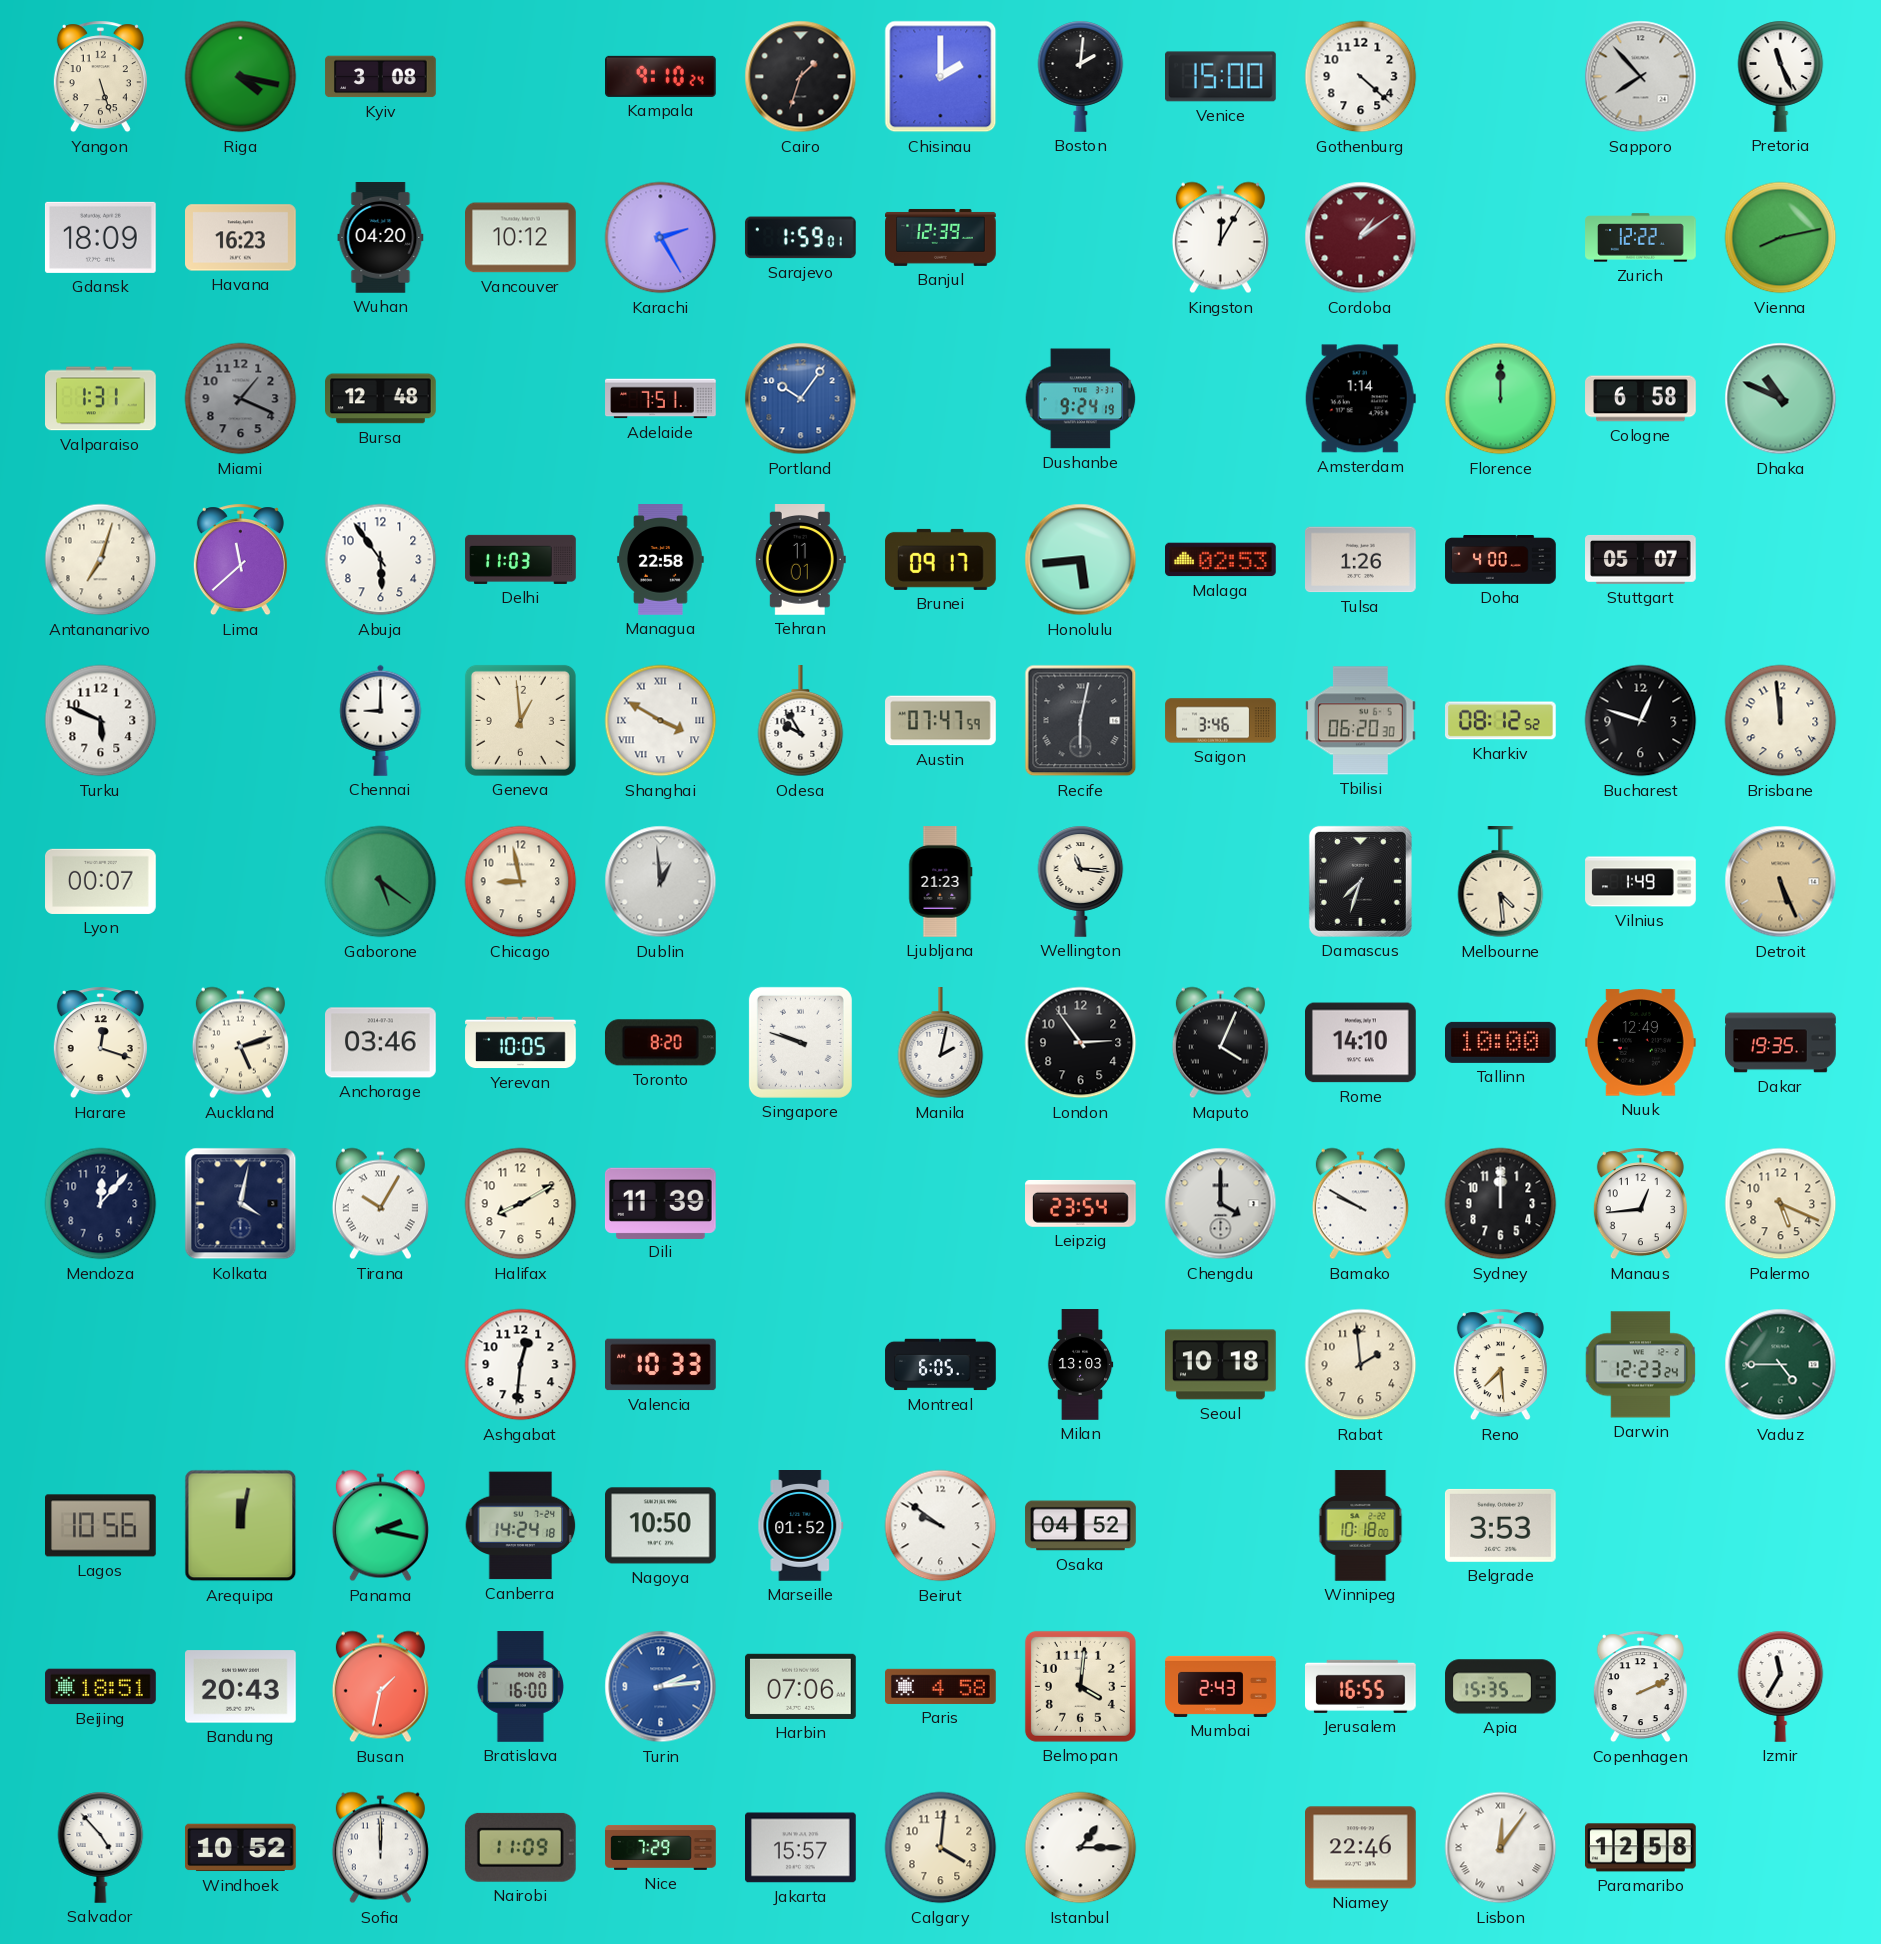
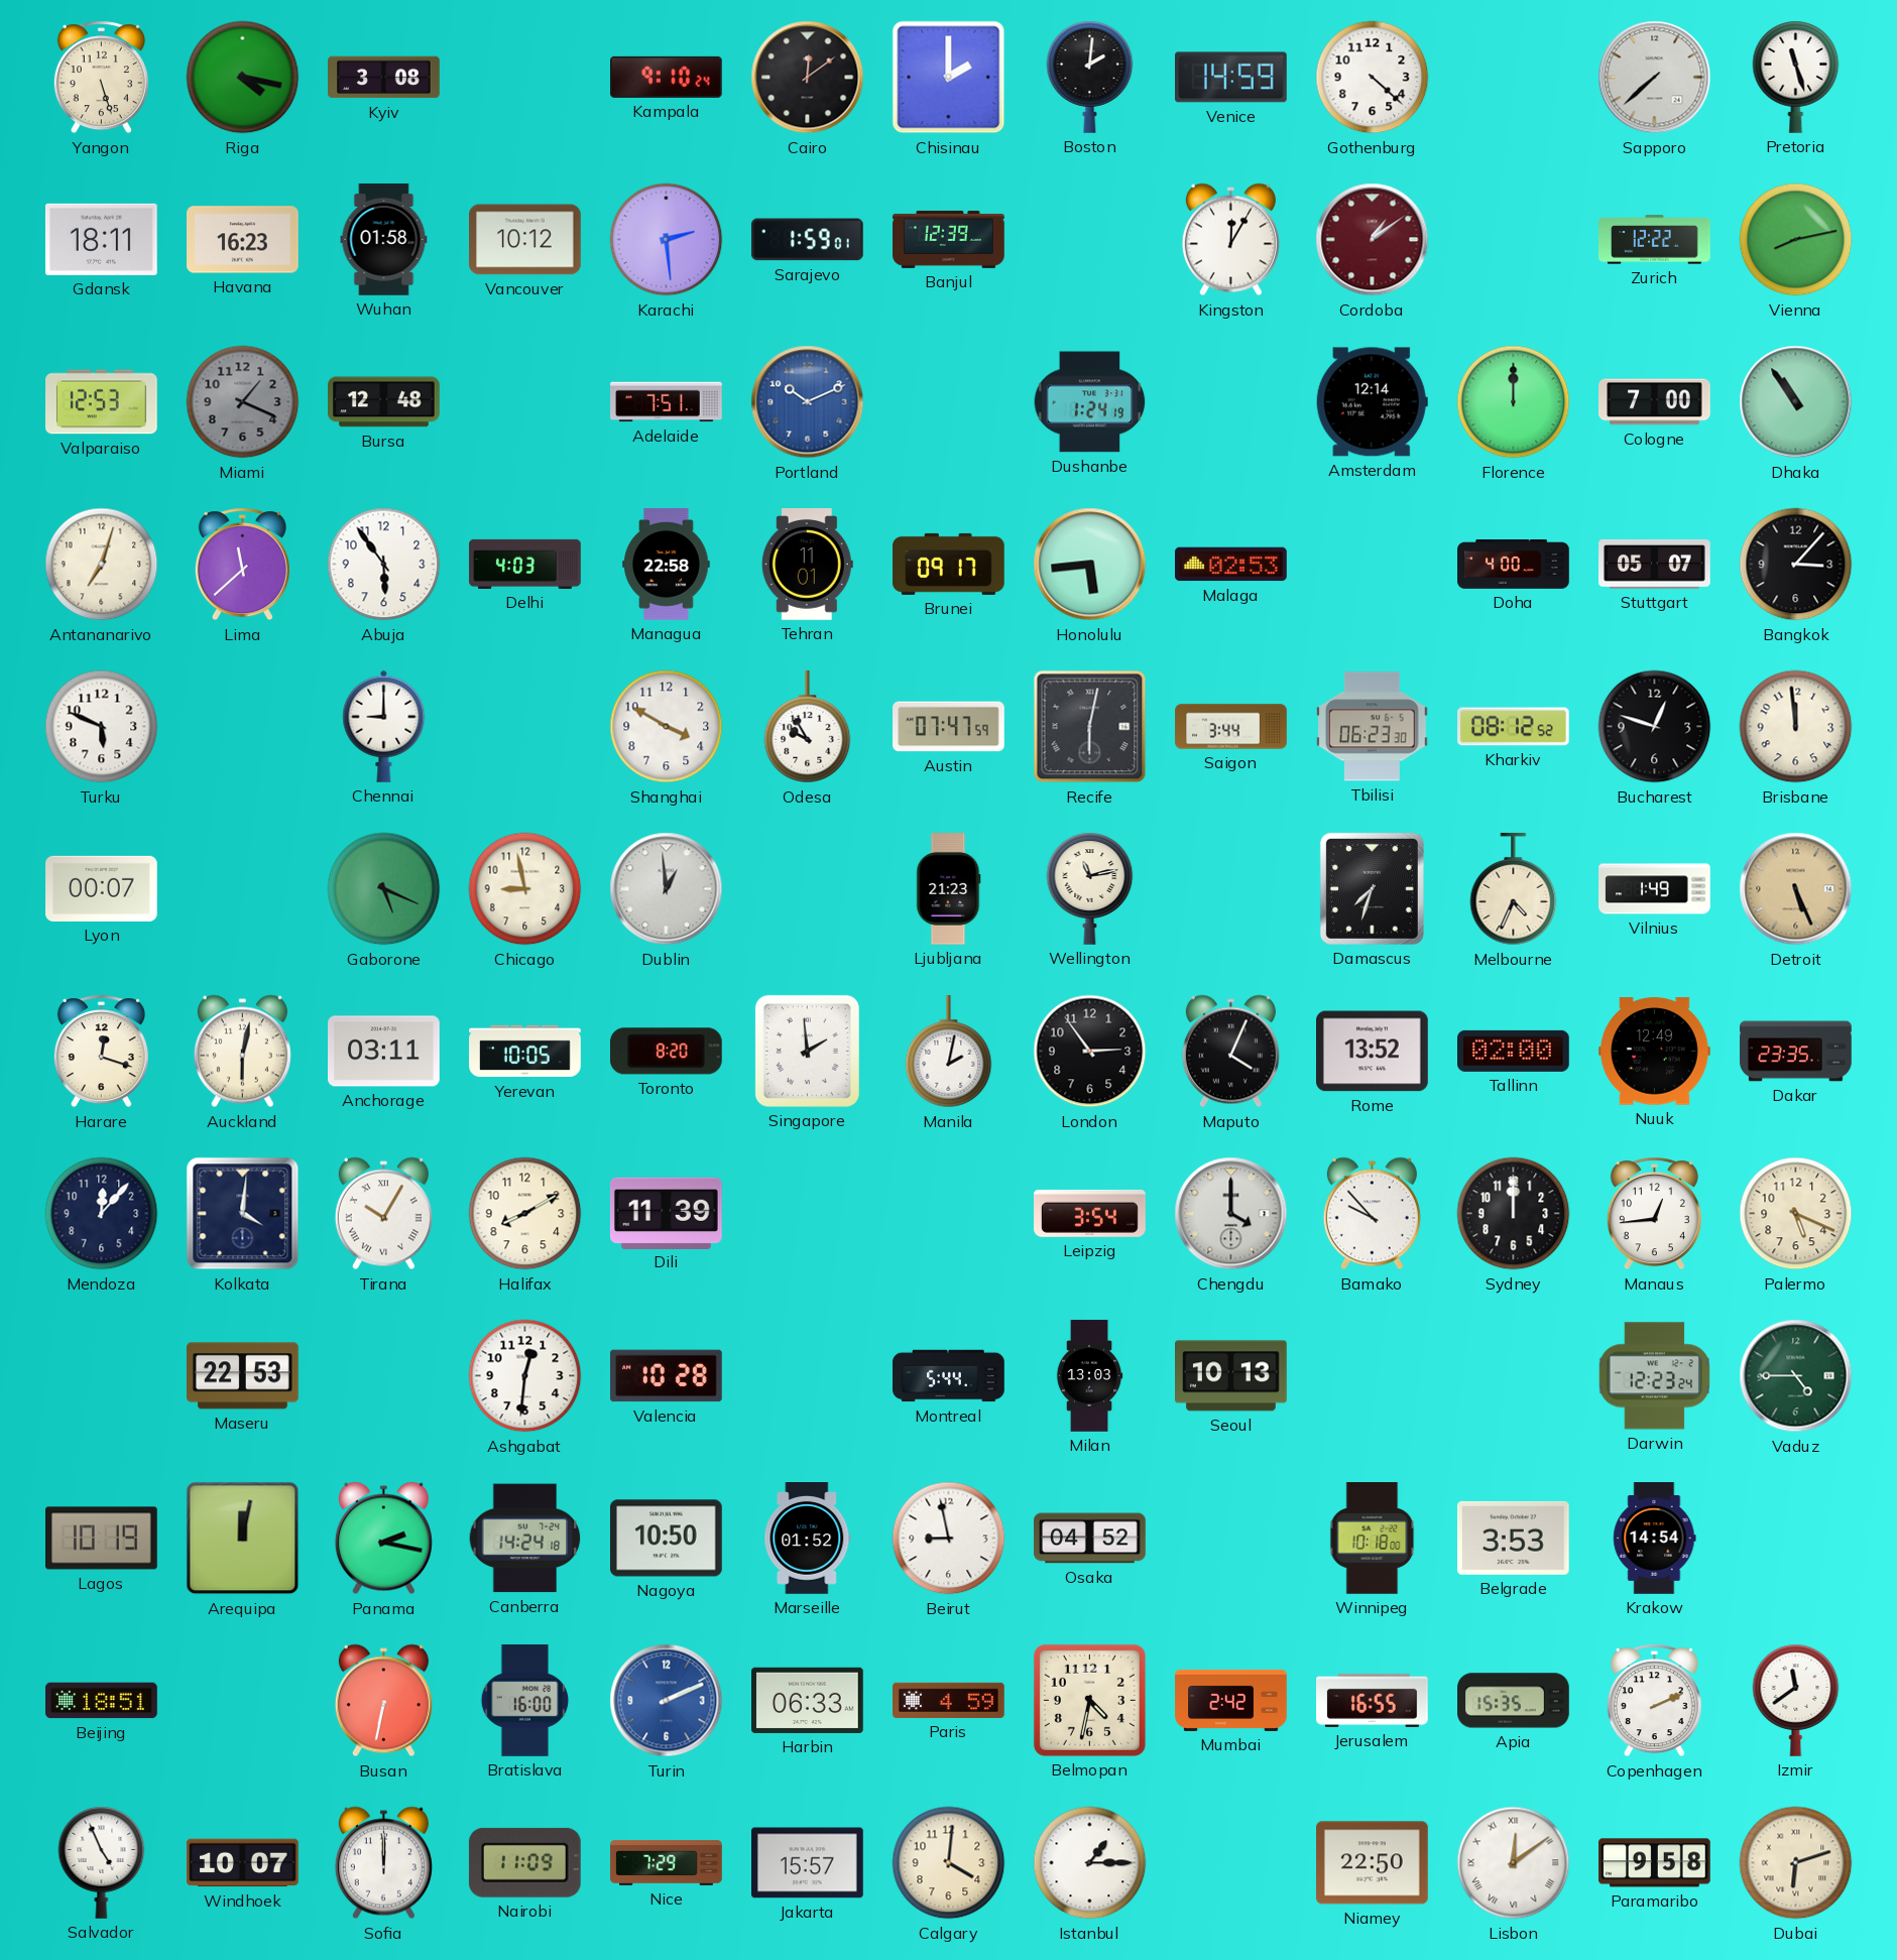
Cairo: 1:33 -> 12:09
Venice: 15:00 -> 14:59
Sapporo: 7:53 -> 7:38
Pretoria: 11:26 -> 11:27
Gdansk: 18:09 -> 18:11
Wuhan: 04:20 -> 01:58
Karachi: 2:25 -> 2:29
Valparaiso: 1:31 -> 12:53
Portland: 10:06 -> 10:11
Dushanbe: 9:24 -> 1:24
Amsterdam: 1:14 -> 12:14
Cologne: 6:58 -> 7:00
Dhaka: 10:49 -> 10:54
Delhi: 11:03 -> 4:03
Tulsa: 1:26 -> none
Bangkok: none -> 3:07
Geneva: 12:59 -> none
Shanghai numerals: Roman -> Arabic
Saigon: 3:46 -> 3:44
Tbilisi: 06:20 -> 06:23
Gaborone: 5:21 -> 5:19
Wellington: 11:16 -> 11:13
Melbourne: 4:29 -> 4:34
Auckland: 5:12 -> 6:02
Anchorage: 03:46 -> 03:11
Singapore: 9:48 -> 1:59
Rome: 14:10 -> 13:52
Tallinn: 10:00 -> 02:00
Dakar: 19:35 -> 23:35
Kolkata: 4:02 -> 4:01
Leipzig: 23:54 -> 3:54
Bamako: 9:50 -> 9:53
Maseru: none -> 22:53
Valencia: 10:33 -> 10:28
Montreal: 6:05 -> 5:44
Seoul: 10:18 -> 10:13
Rabat: 1:59 -> none
Reno: 7:29 -> none
Lagos: 10:56 -> 10:19
Beirut: 9:51 -> 8:58
Krakow: none -> 14:54
Bandung: 20:43 -> none
Busan: 1:32 -> 6:32
Turin: 2:14 -> 2:11
Harbin: 07:06 -> 06:33
Paris: 4:58 -> 4:59
Belmopan: 4:01 -> 4:32
Mumbai: 2:43 -> 2:42
Izmir: 11:35 -> 11:39
Salvador: 4:53 -> 4:56
Windhoek: 10:52 -> 10:07
Niamey: 22:46 -> 22:50
Lisbon: 12:06 -> 12:09
Paramaribo: 12:58 -> 9:58
Dubai: none -> 6:12
